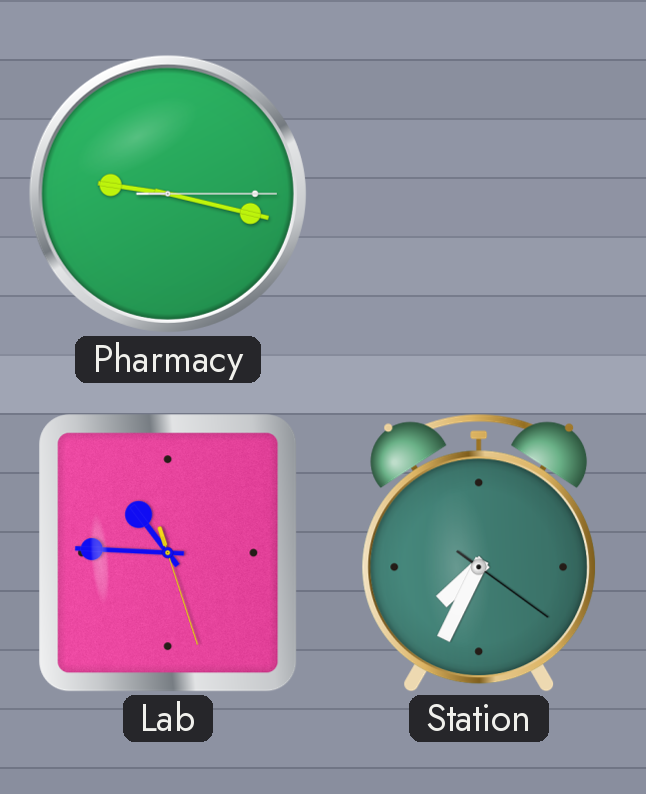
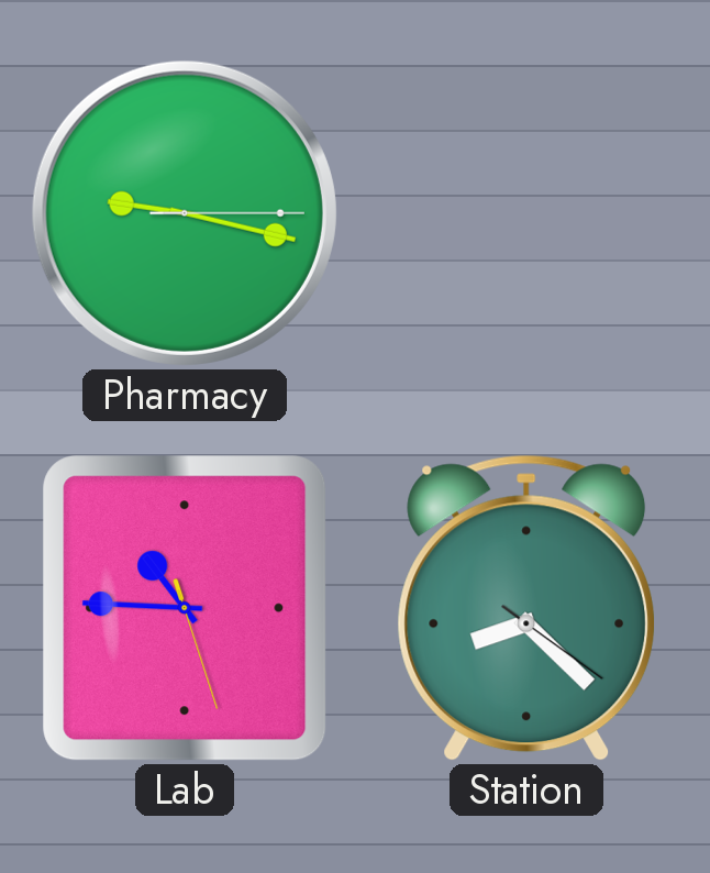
Station: 7:34 -> 8:22
